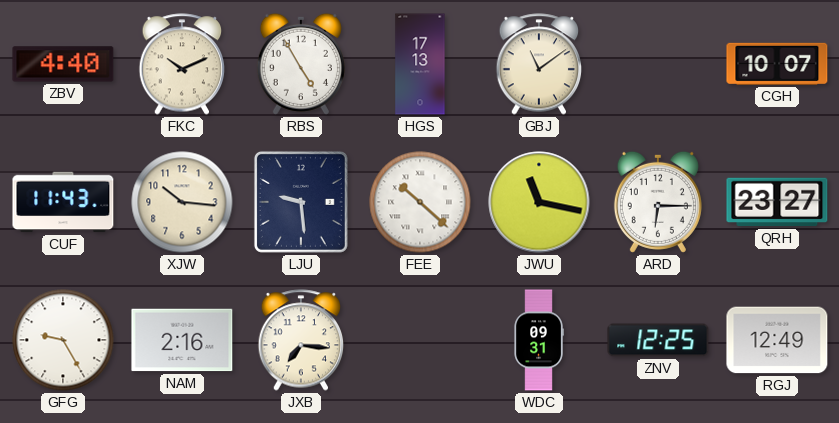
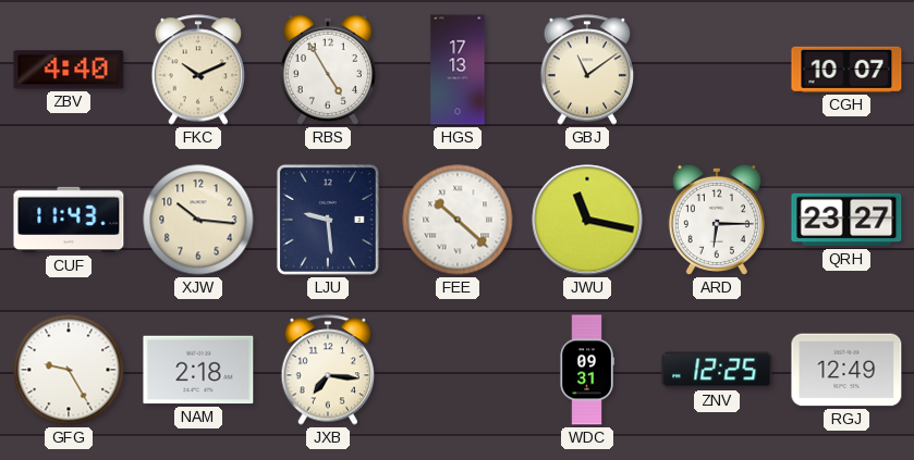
NAM: 2:16 -> 2:18
